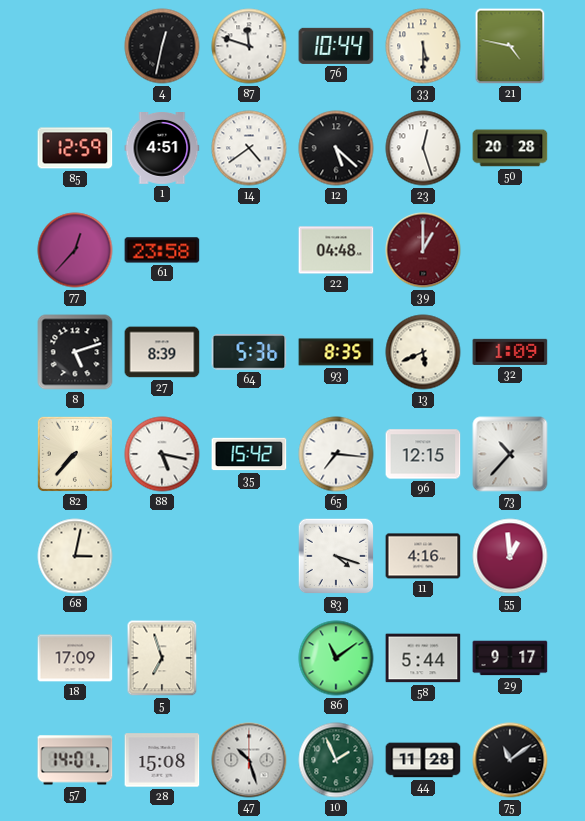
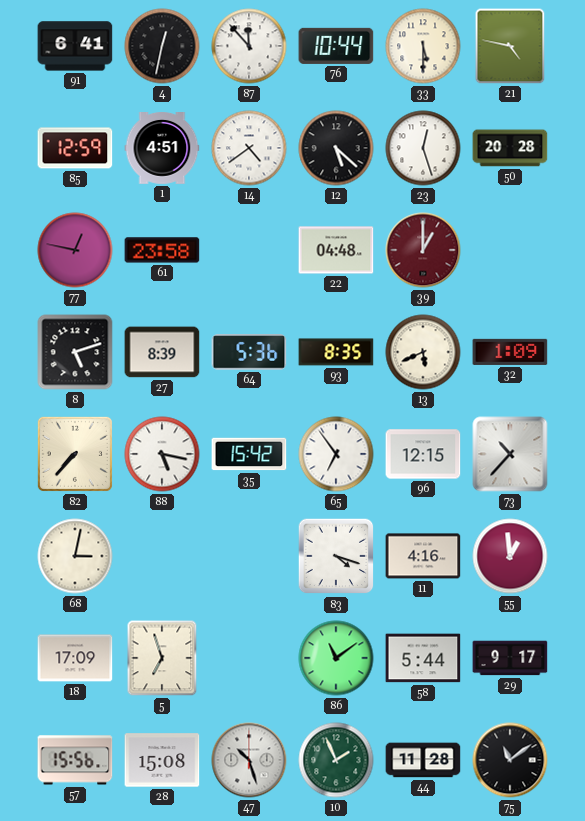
91: none -> 6:41
87: 11:48 -> 11:53
77: 12:37 -> 12:47
65: 7:16 -> 6:54
57: 14:01 -> 15:56
